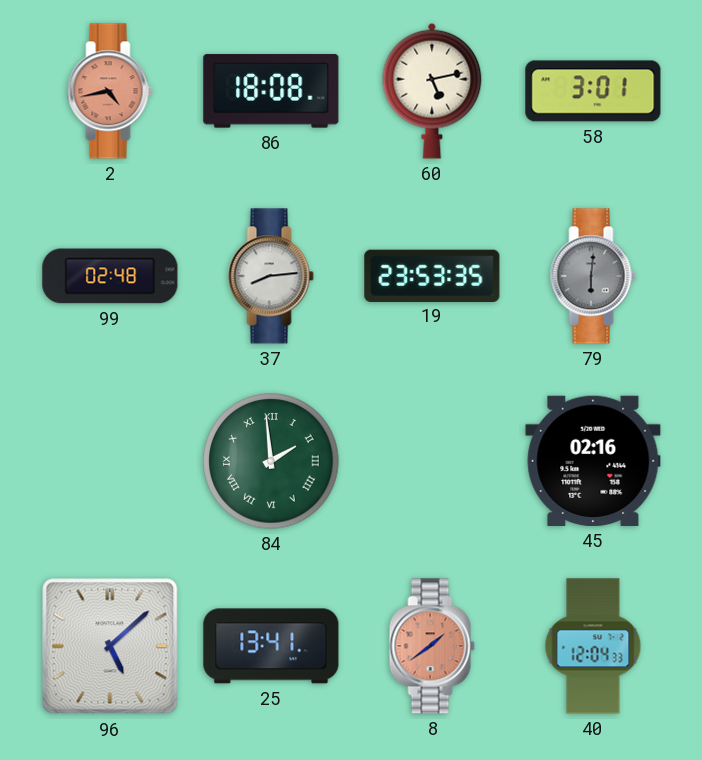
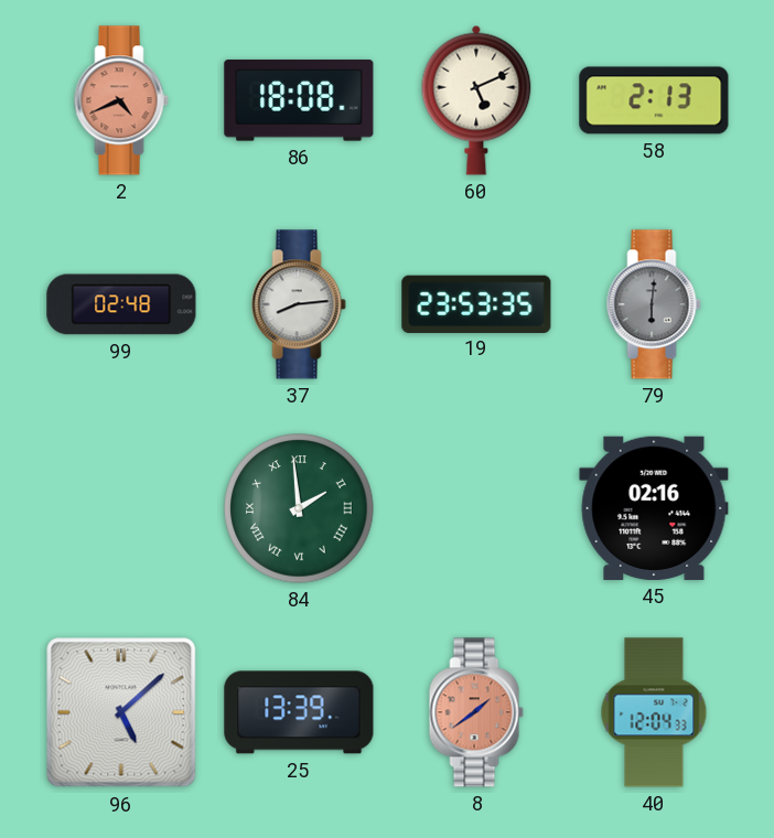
2: 4:43 -> 4:41
60: 5:13 -> 5:11
58: 3:01 -> 2:13
25: 13:41 -> 13:39
